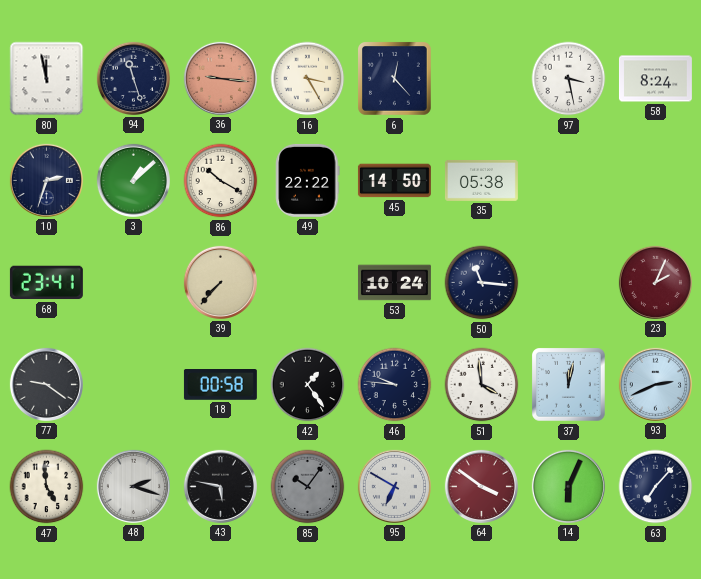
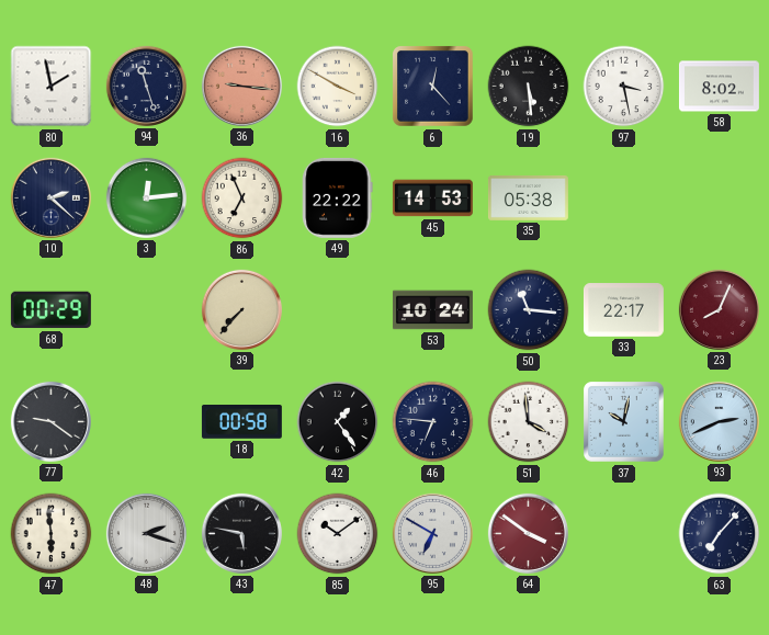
80: 11:58 -> 1:58
16: 3:25 -> 3:50
19: none -> 5:29
58: 8:24 -> 8:02
10: 2:33 -> 2:22
3: 1:08 -> 12:14
86: 10:20 -> 6:56
45: 14:50 -> 14:53
68: 23:41 -> 00:29
33: none -> 22:17
23: 2:04 -> 8:04
46: 9:46 -> 6:46
37: 12:02 -> 10:02
47: 4:59 -> 5:59
85: 10:06 -> 10:09
85 dial: grey -> white
14: 6:04 -> none
